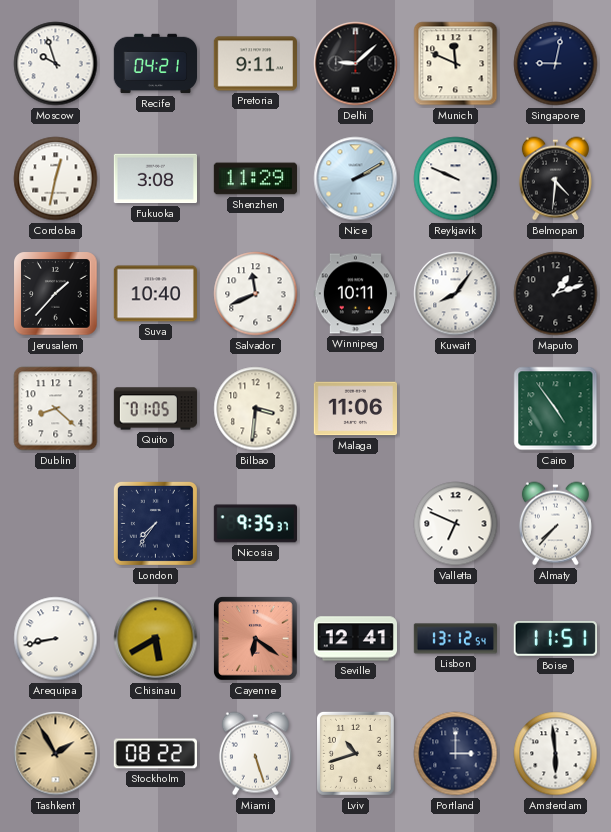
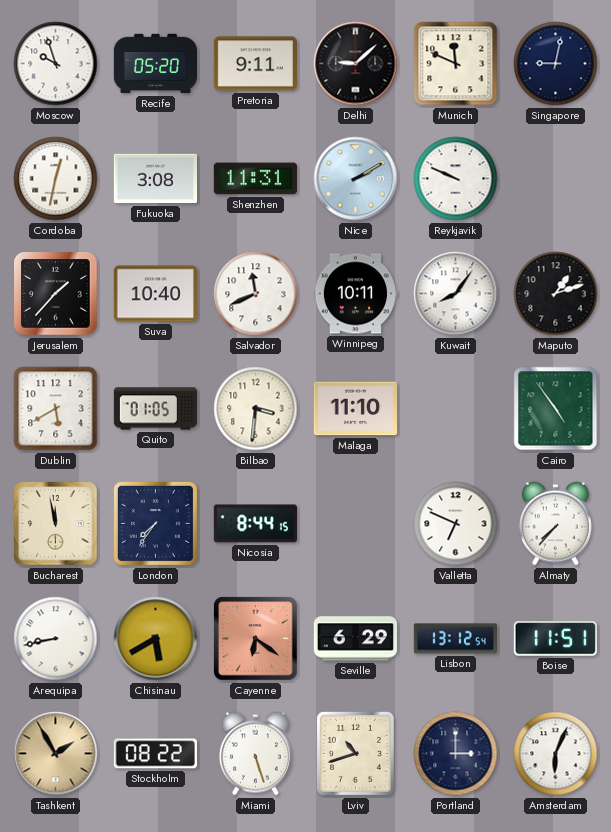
Recife: 04:21 -> 05:20
Shenzhen: 11:29 -> 11:31
Belmopan: 4:31 -> none
Dublin: 8:22 -> 5:40
Malaga: 11:06 -> 11:10
Bucharest: none -> 11:58
Nicosia: 9:35 -> 8:44
Seville: 12:41 -> 6:29
Amsterdam: 5:59 -> 6:04
